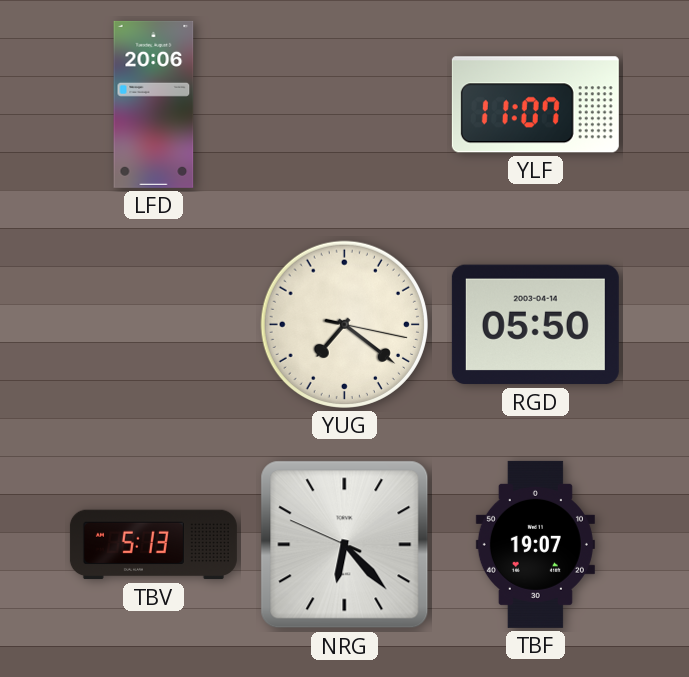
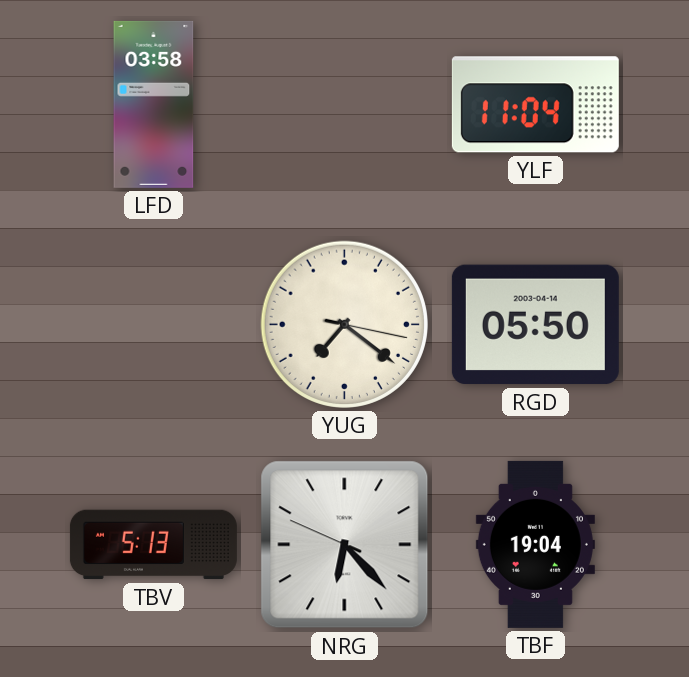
LFD: 20:06 -> 03:58
YLF: 11:07 -> 11:04
TBF: 19:07 -> 19:04
